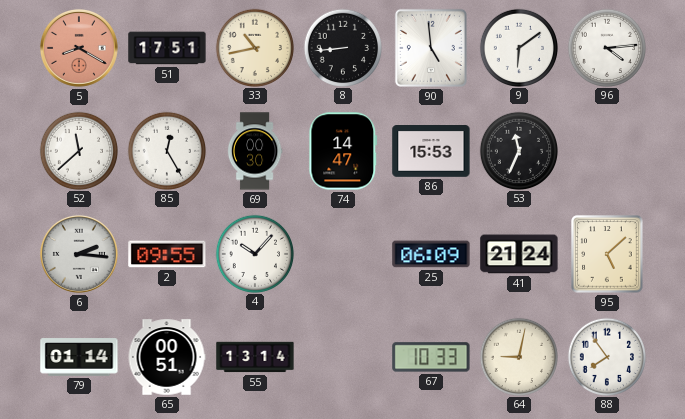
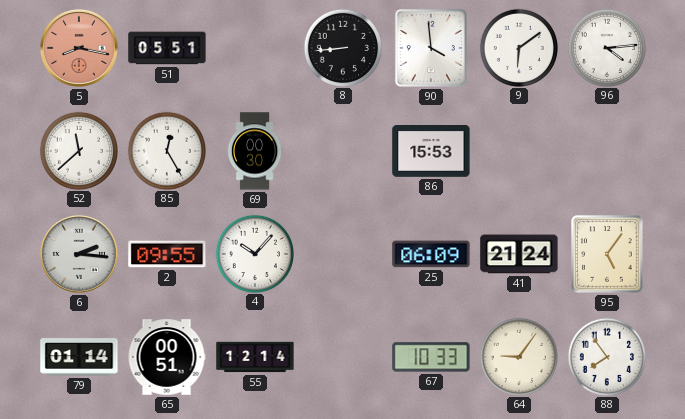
5: 8:20 -> 8:17
51: 17:51 -> 05:51
33: 10:43 -> none
90: 4:59 -> 3:59
74: 14:47 -> none
53: 11:34 -> none
95: 5:08 -> 5:06
55: 13:14 -> 12:14
64: 9:02 -> 9:06
